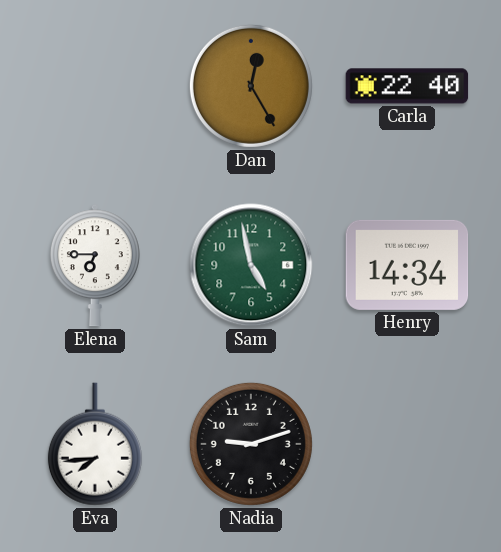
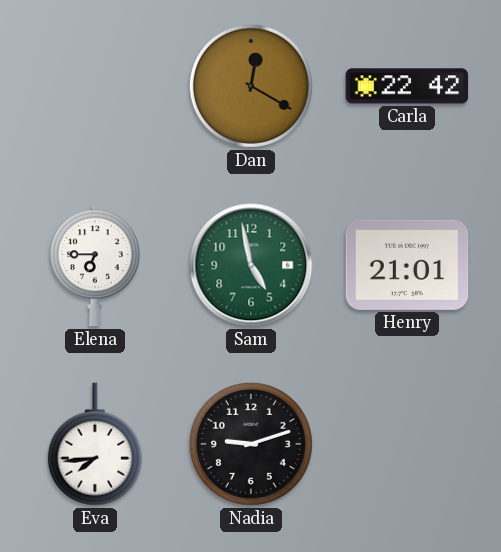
Dan: 12:25 -> 12:20
Carla: 22:40 -> 22:42
Henry: 14:34 -> 21:01
